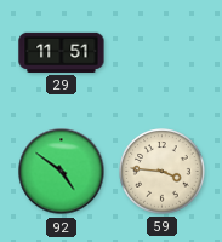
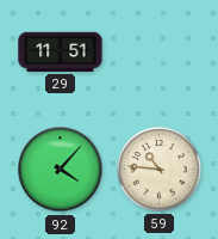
92: 4:51 -> 4:07
59: 3:46 -> 10:46
